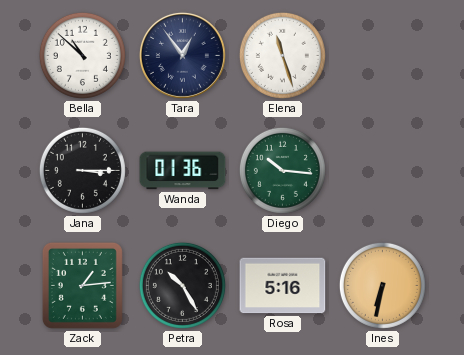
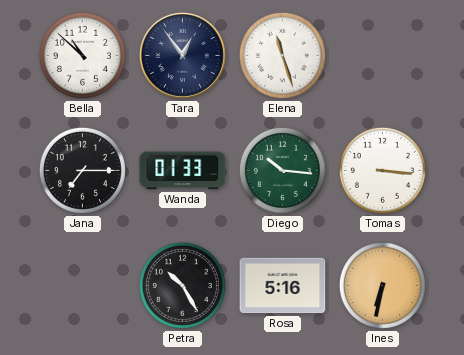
Jana: 3:15 -> 7:15
Wanda: 01:36 -> 01:33
Tomas: none -> 3:16
Zack: 1:14 -> none
